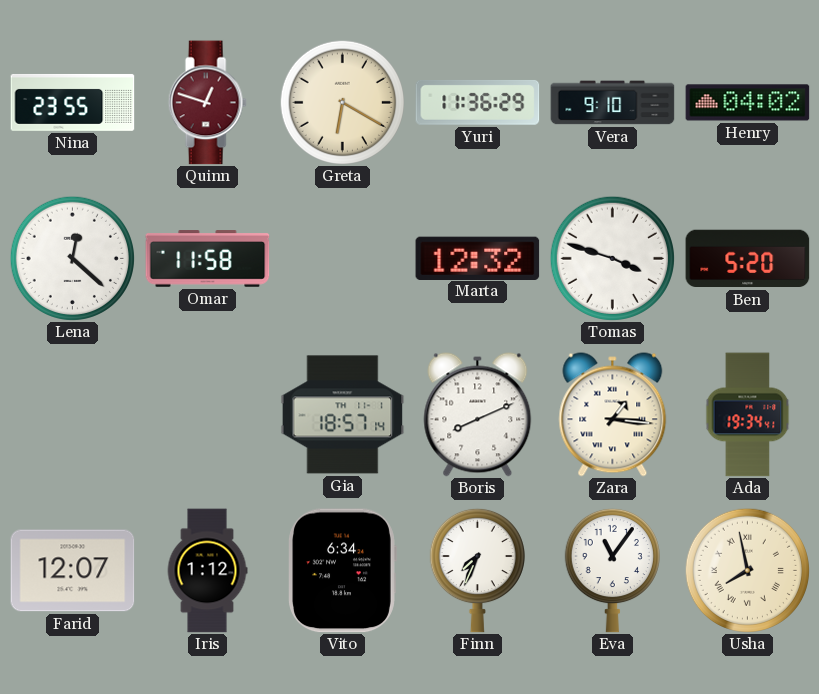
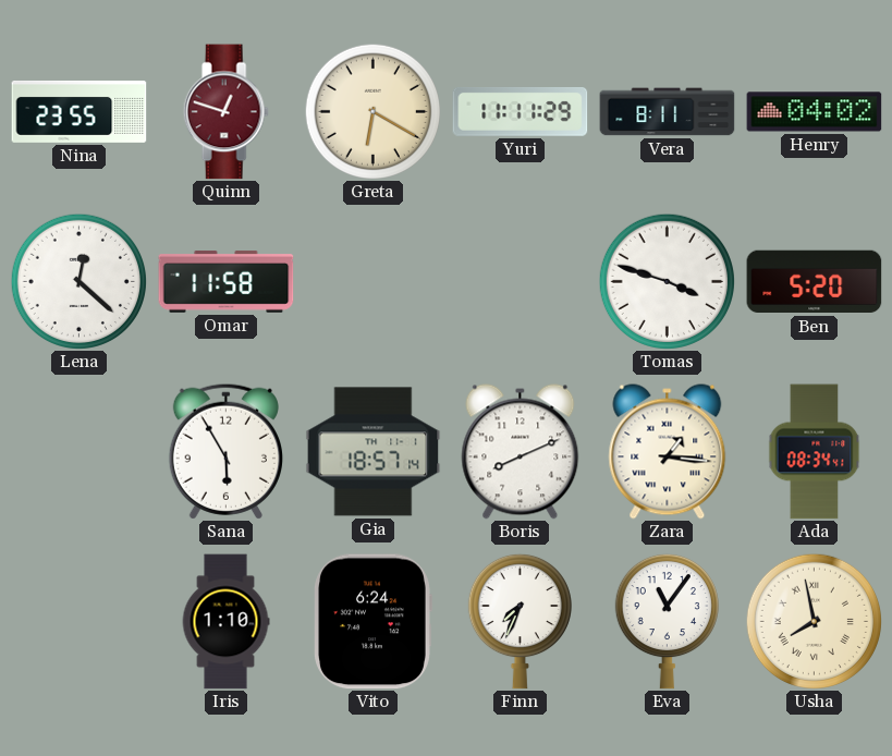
Yuri: 11:36 -> 11:11
Vera: 9:10 -> 8:11
Marta: 12:32 -> none
Sana: none -> 5:55
Ada: 19:34 -> 08:34
Farid: 12:07 -> none
Iris: 1:12 -> 1:10
Vito: 6:34 -> 6:24
